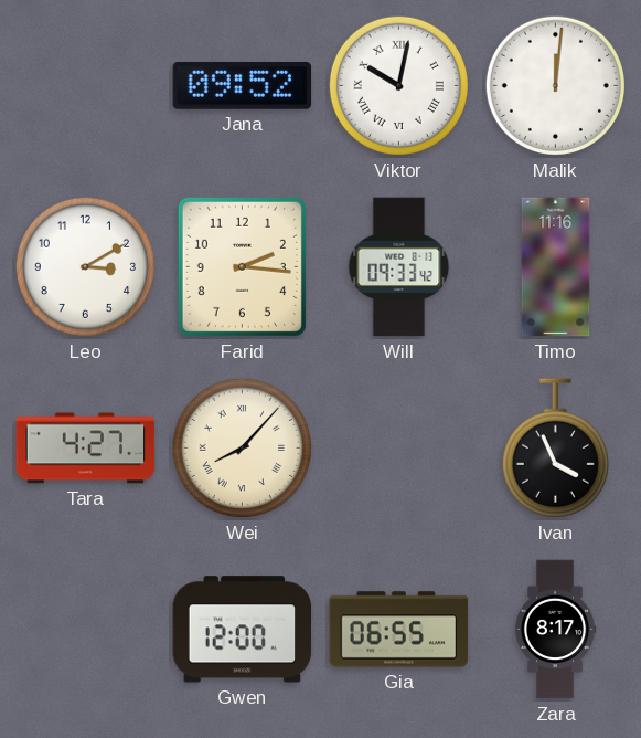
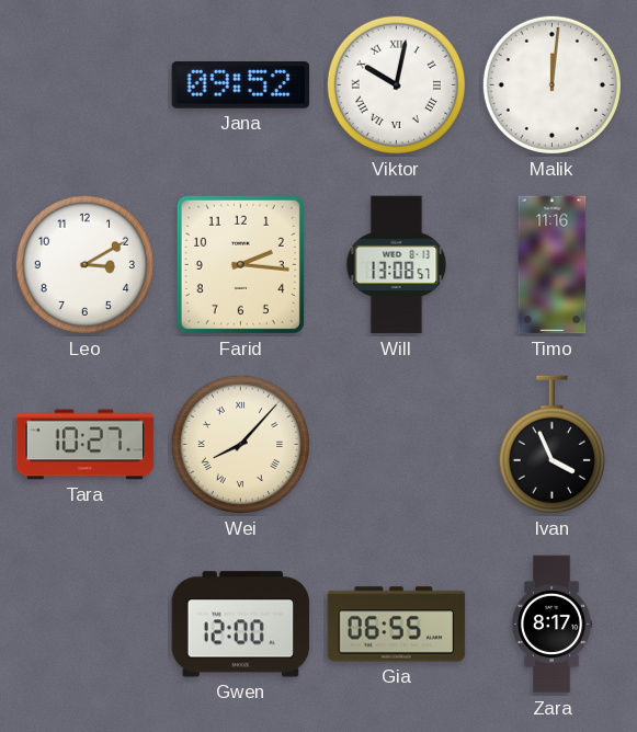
Will: 09:33 -> 13:08
Tara: 4:27 -> 10:27
